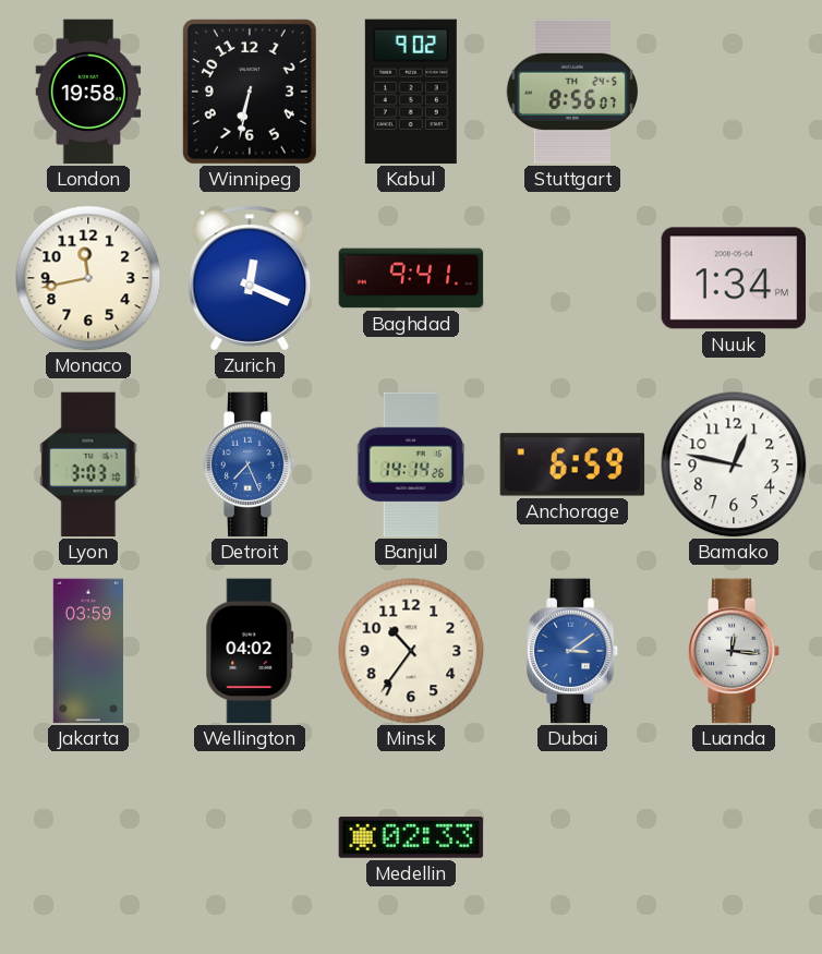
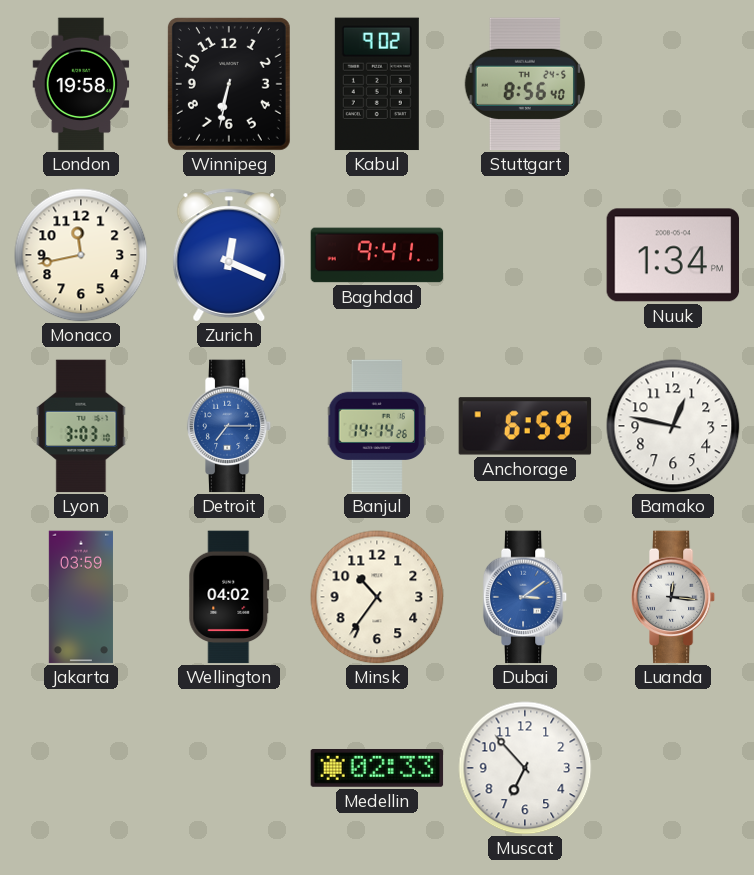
Stuttgart: 8:56:07 -> 8:56:40
Detroit: 7:26 -> 7:15
Muscat: none -> 6:53
